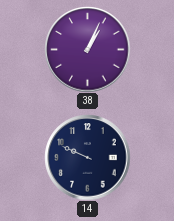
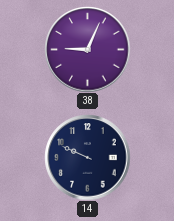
38: 1:04 -> 9:04
